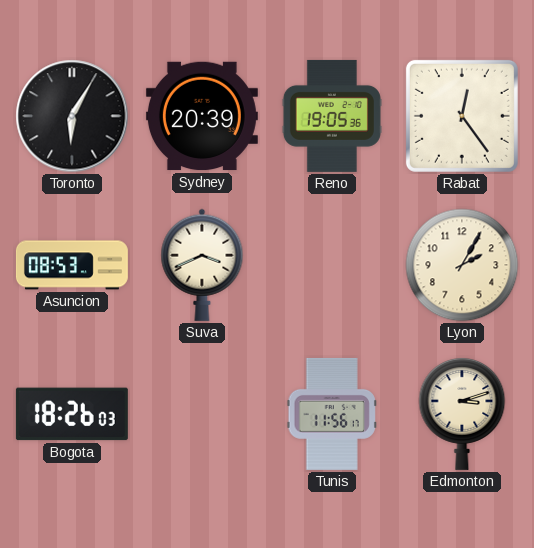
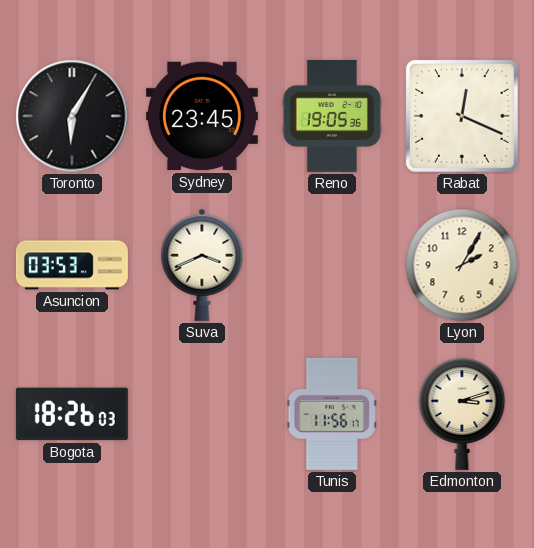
Sydney: 20:39 -> 23:45
Rabat: 12:24 -> 12:19
Asuncion: 08:53 -> 03:53
